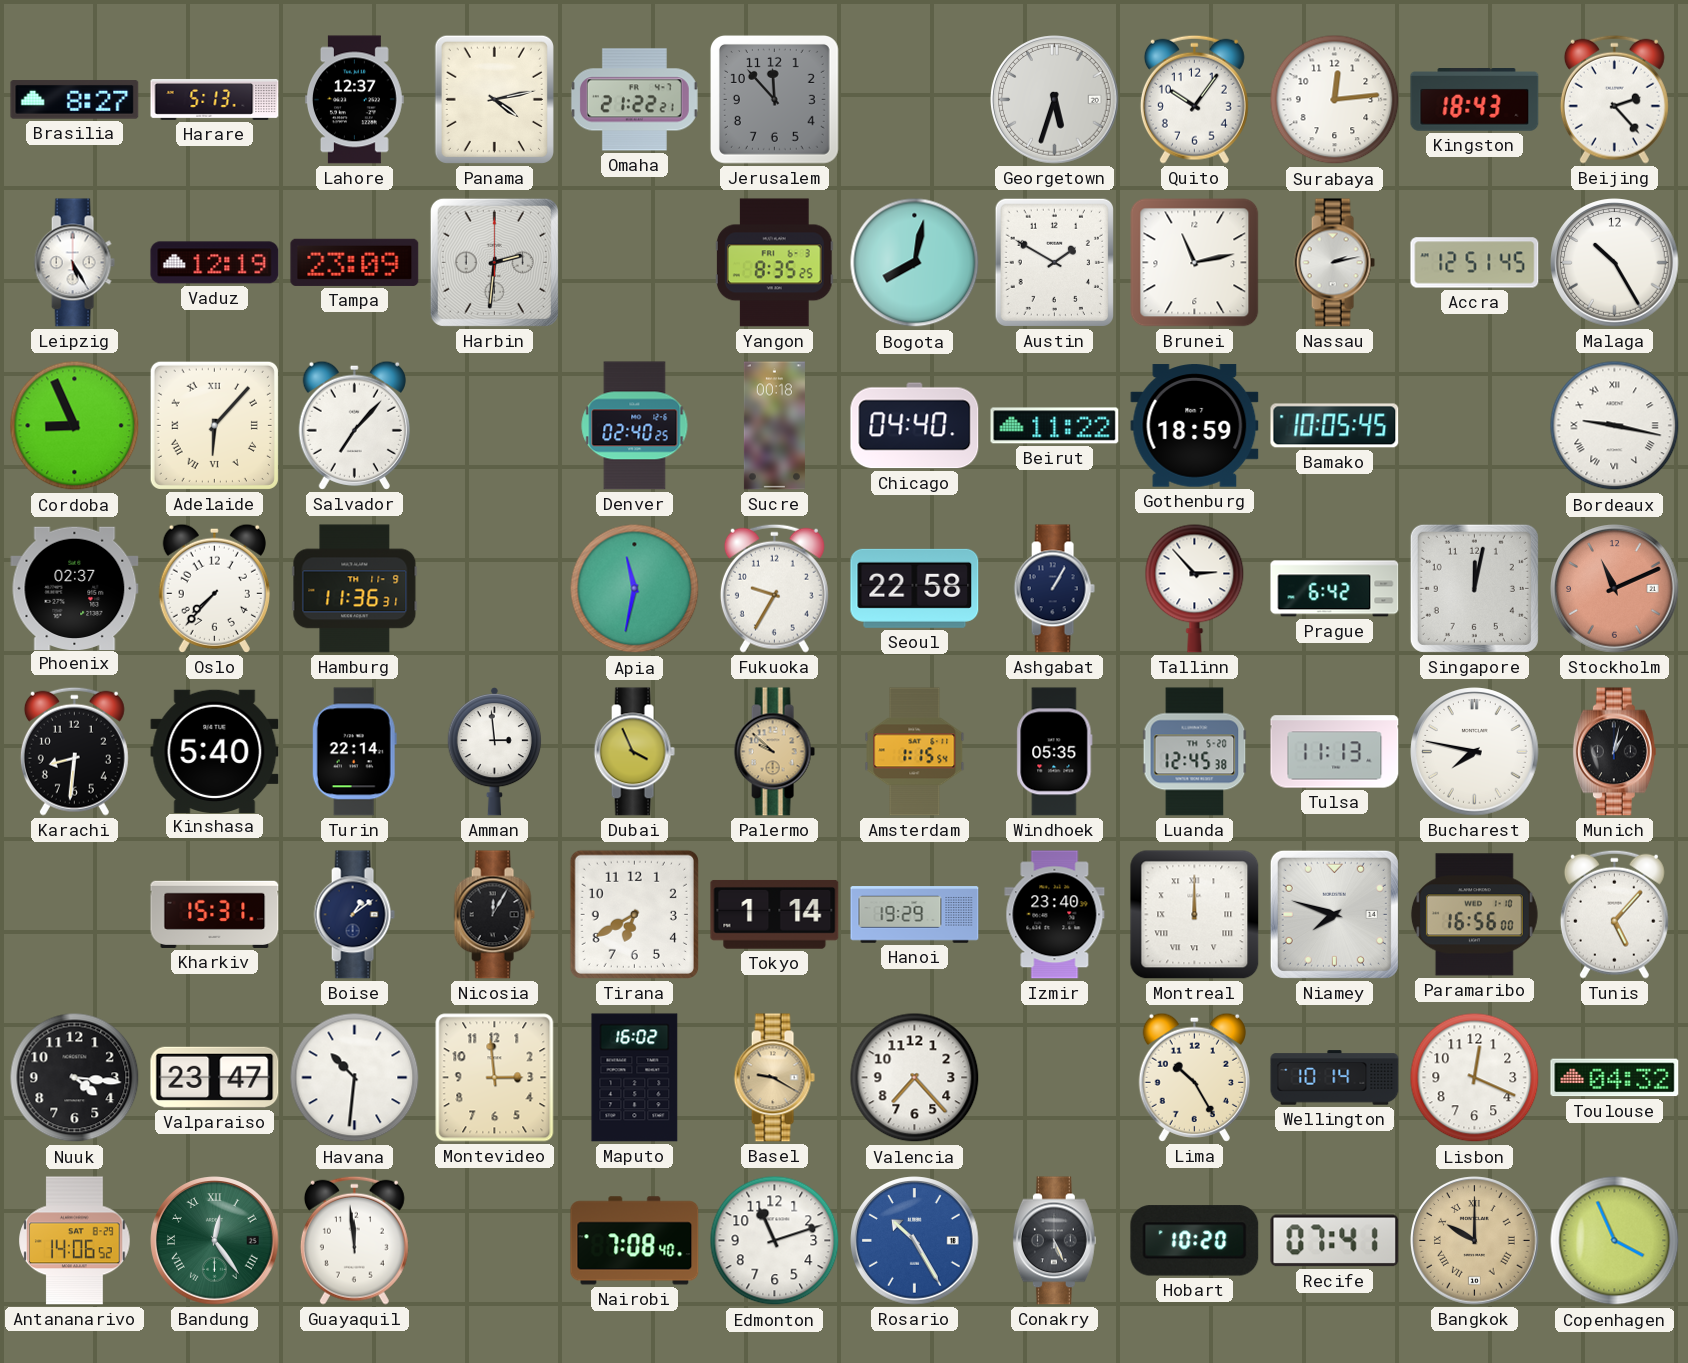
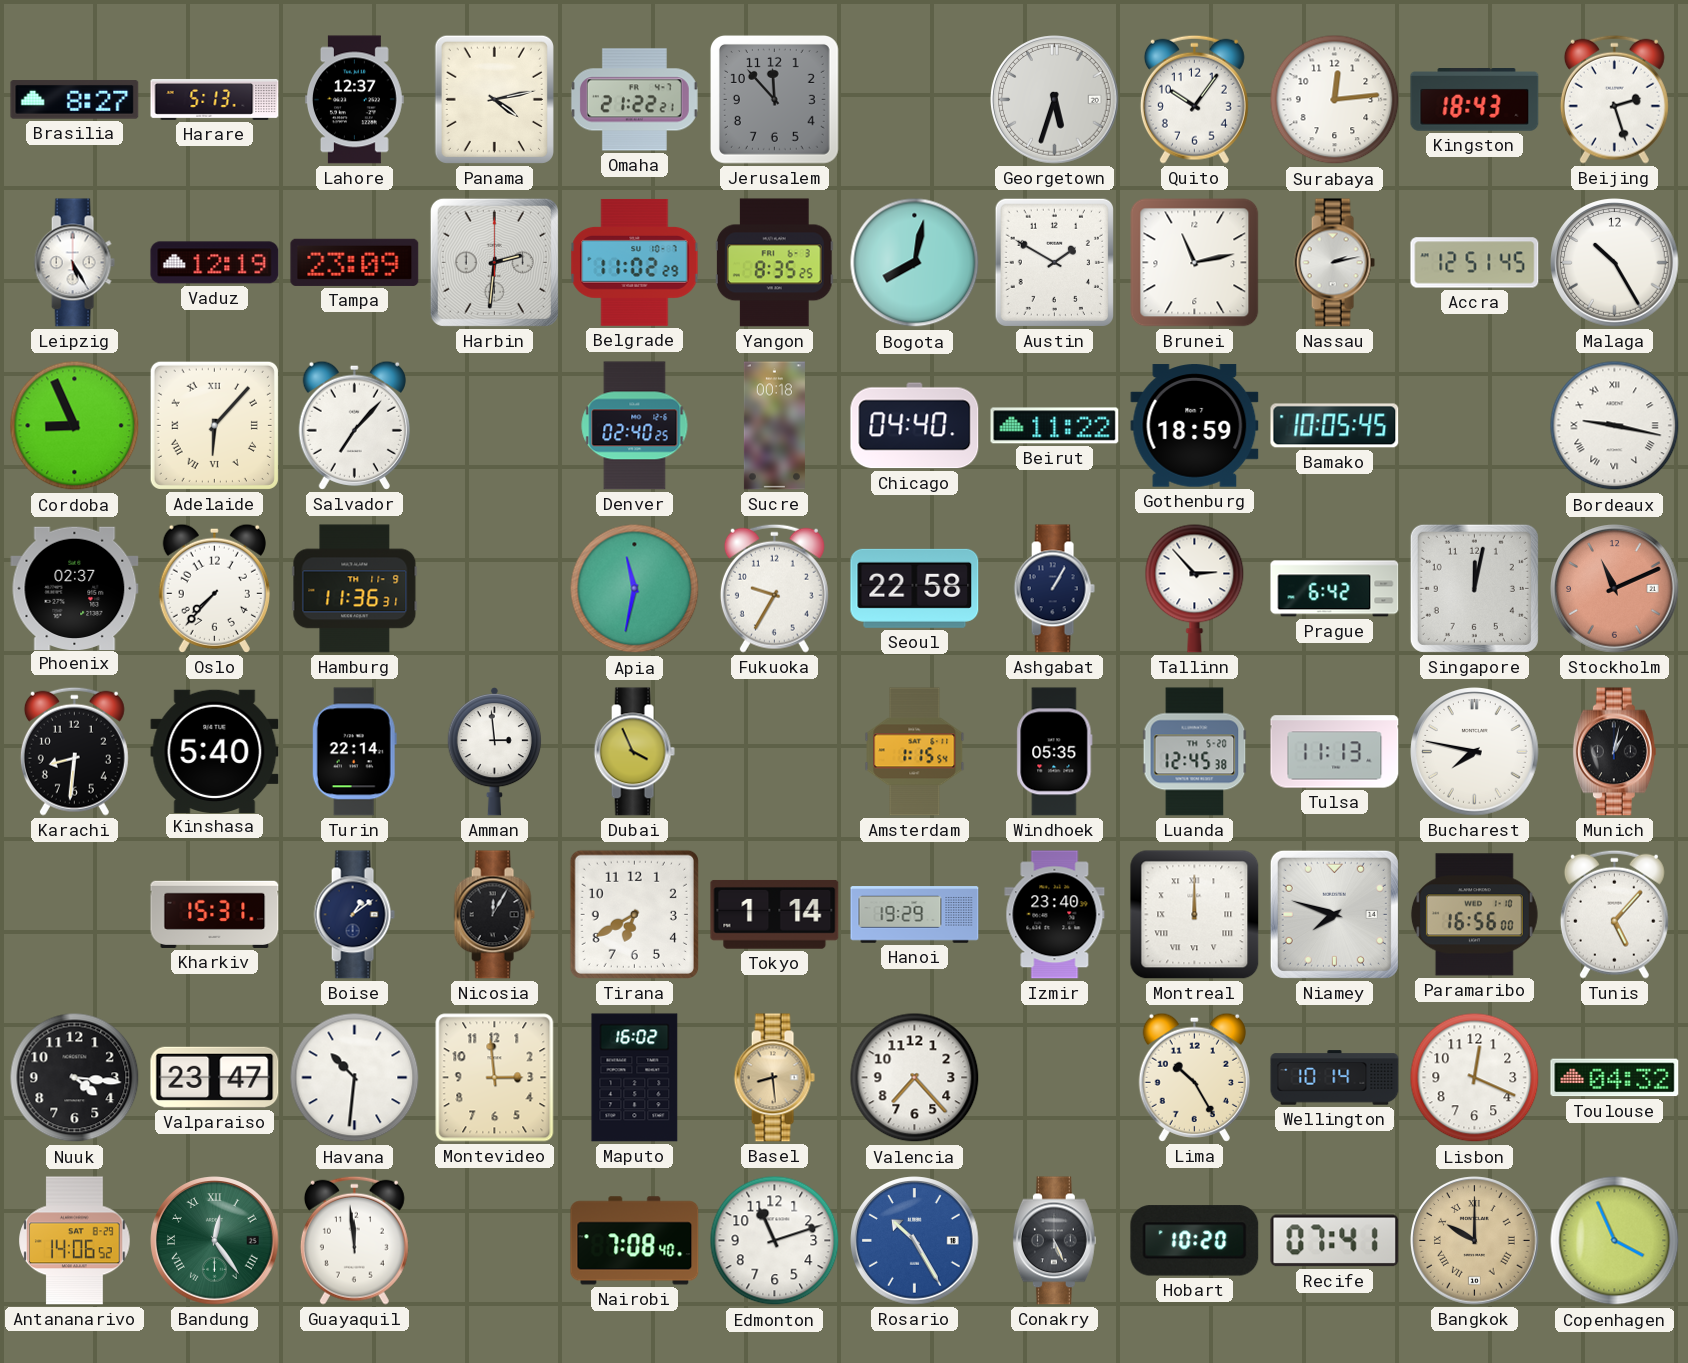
Beijing: 2:23 -> 2:27
Belgrade: none -> 11:02
Palermo: 9:52 -> none
Basel: 9:20 -> 8:29
